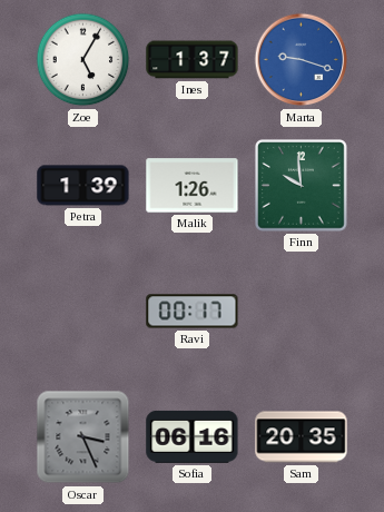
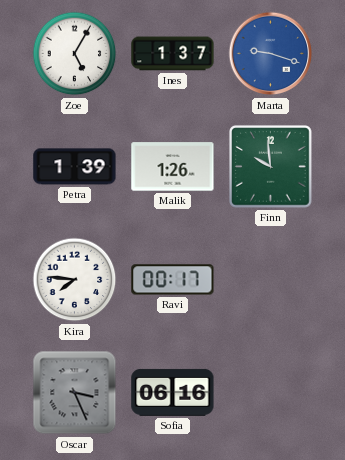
Kira: none -> 7:46
Sam: 20:35 -> none
